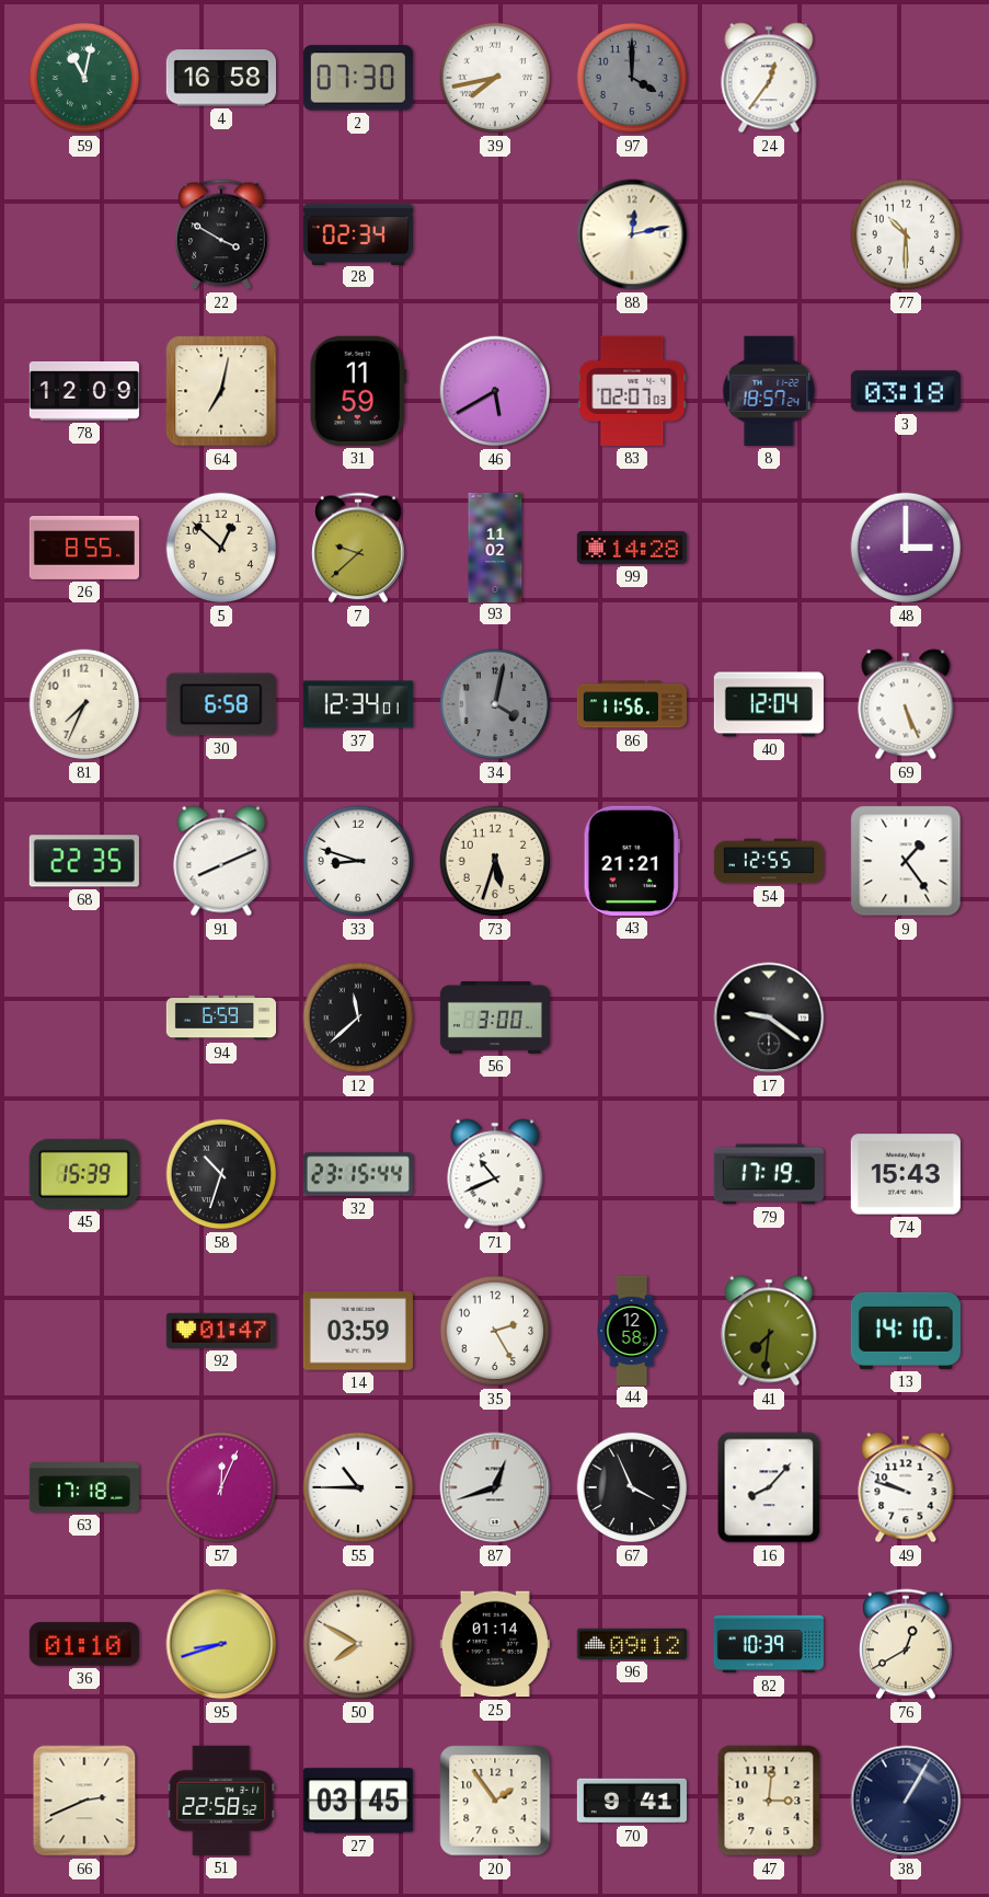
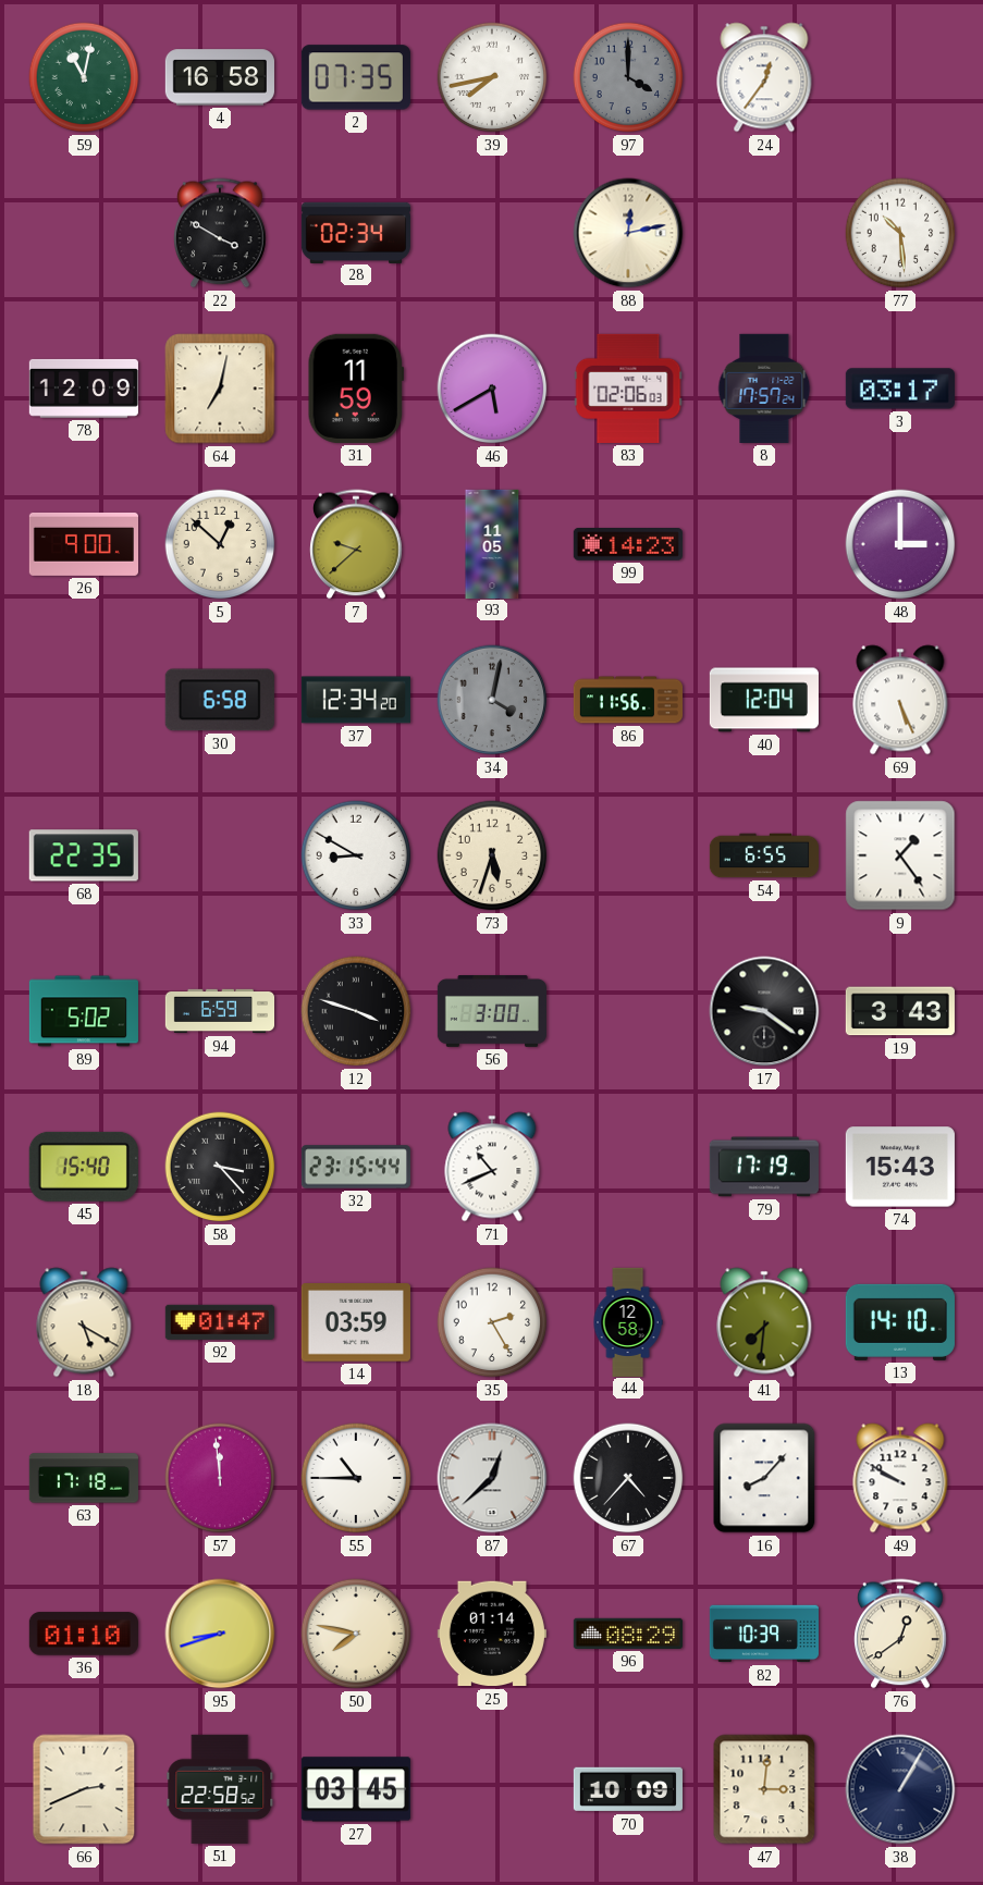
2: 07:30 -> 07:35
77: 10:30 -> 10:29
83: 02:07 -> 02:06
8: 18:57 -> 17:57
3: 03:18 -> 03:17
26: 8:55 -> 9:00
93: 11:02 -> 11:05
99: 14:28 -> 14:23
81: 7:34 -> none
37: 12:34:01 -> 12:34:20
91: 8:11 -> none
33: 8:48 -> 8:50
43: 21:21 -> none
54: 12:55 -> 6:55
89: none -> 5:02
12: 11:38 -> 3:48
19: none -> 3:43
45: 15:39 -> 15:40
58: 10:33 -> 3:23
18: none -> 5:20
57: 12:04 -> 11:59
87: 12:42 -> 12:38
67: 3:56 -> 4:37
49: 9:48 -> 9:50
50: 7:50 -> 7:47
96: 09:12 -> 08:29
76: 12:40 -> 12:39
20: 1:54 -> none
70: 9:41 -> 10:09
